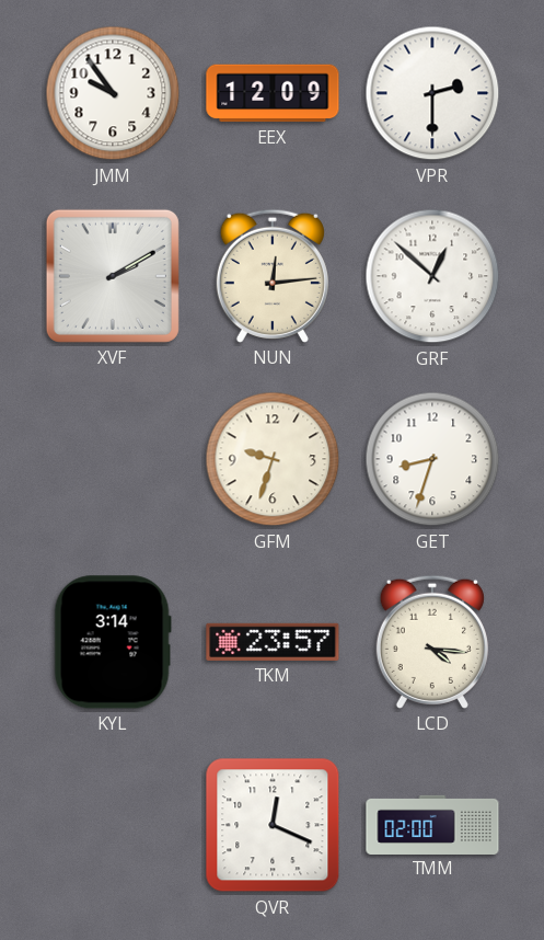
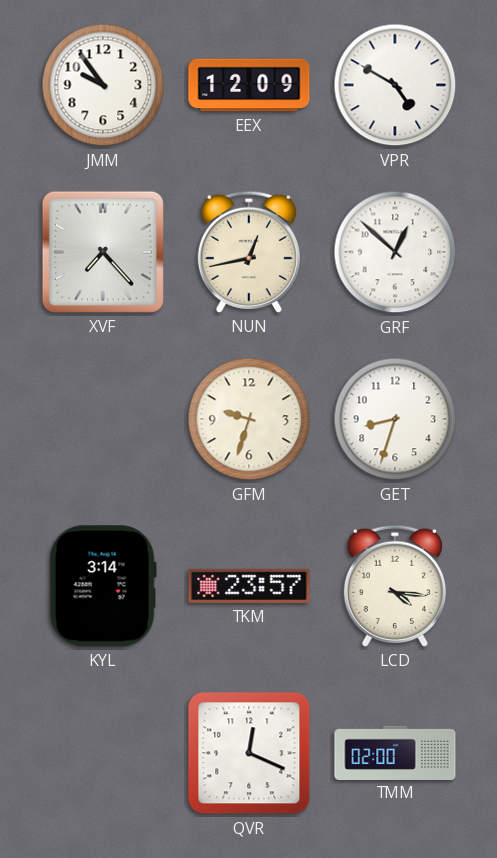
VPR: 2:30 -> 4:50
XVF: 2:10 -> 7:23
NUN: 12:14 -> 12:43
